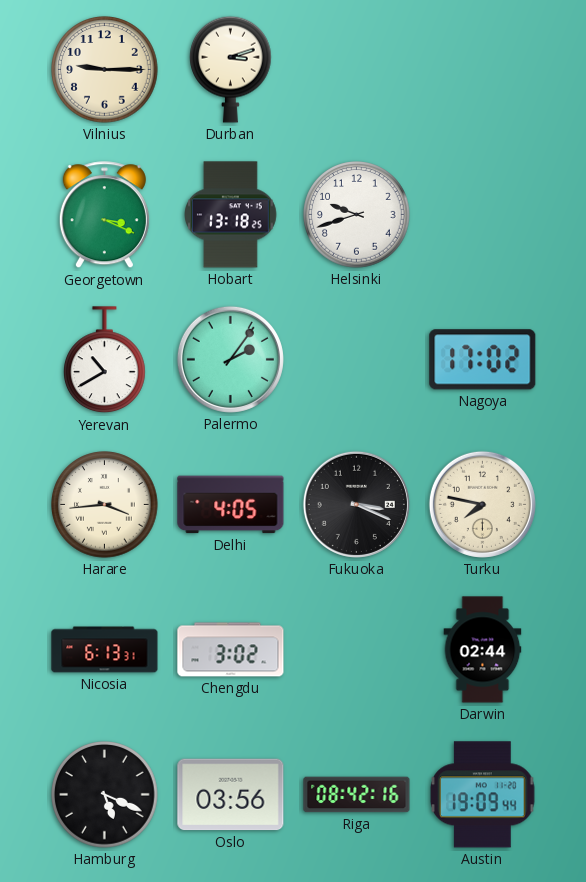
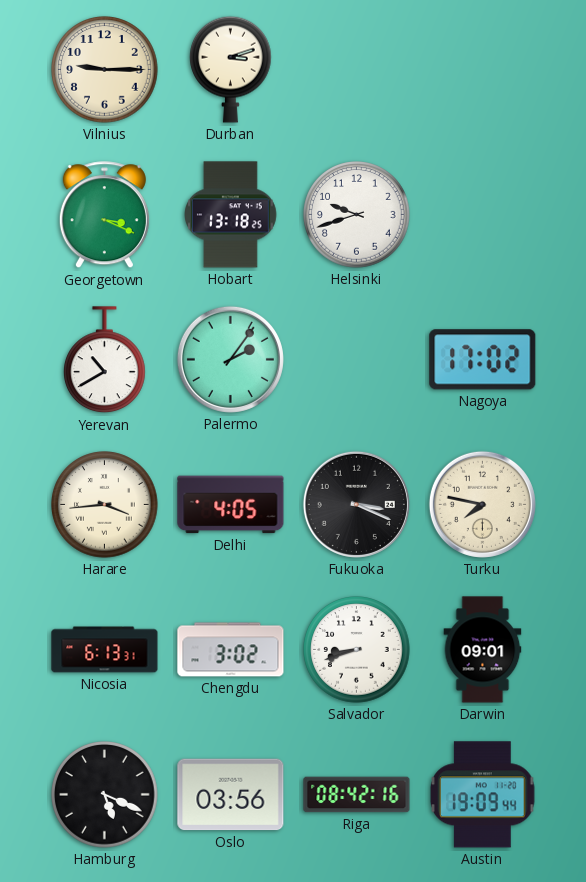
Salvador: none -> 8:42
Darwin: 02:44 -> 09:01
